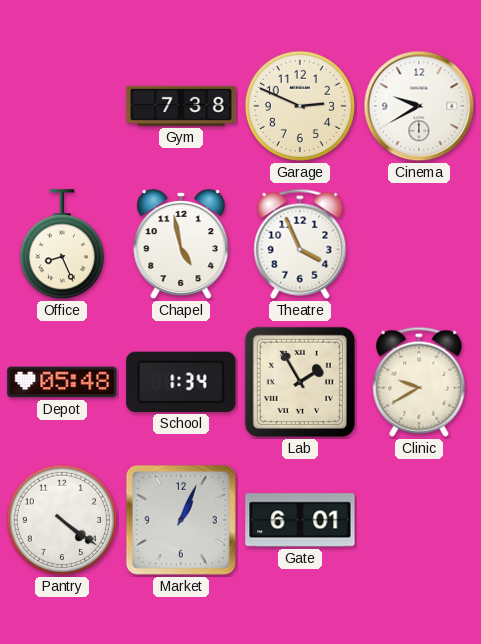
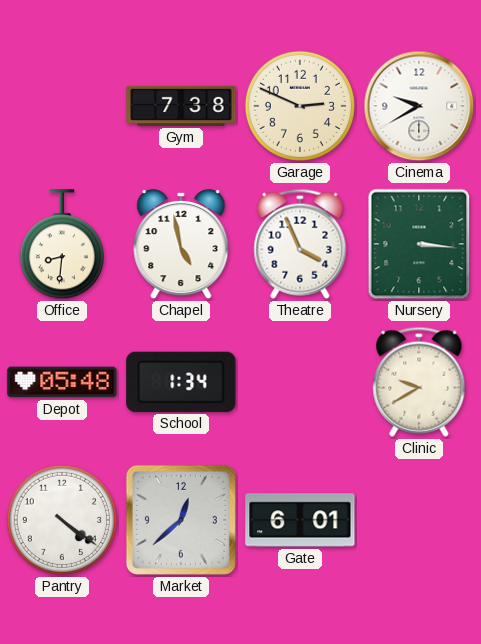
Office: 8:26 -> 8:31
Nursery: none -> 3:16
Lab: 1:55 -> none
Market: 1:04 -> 12:38
